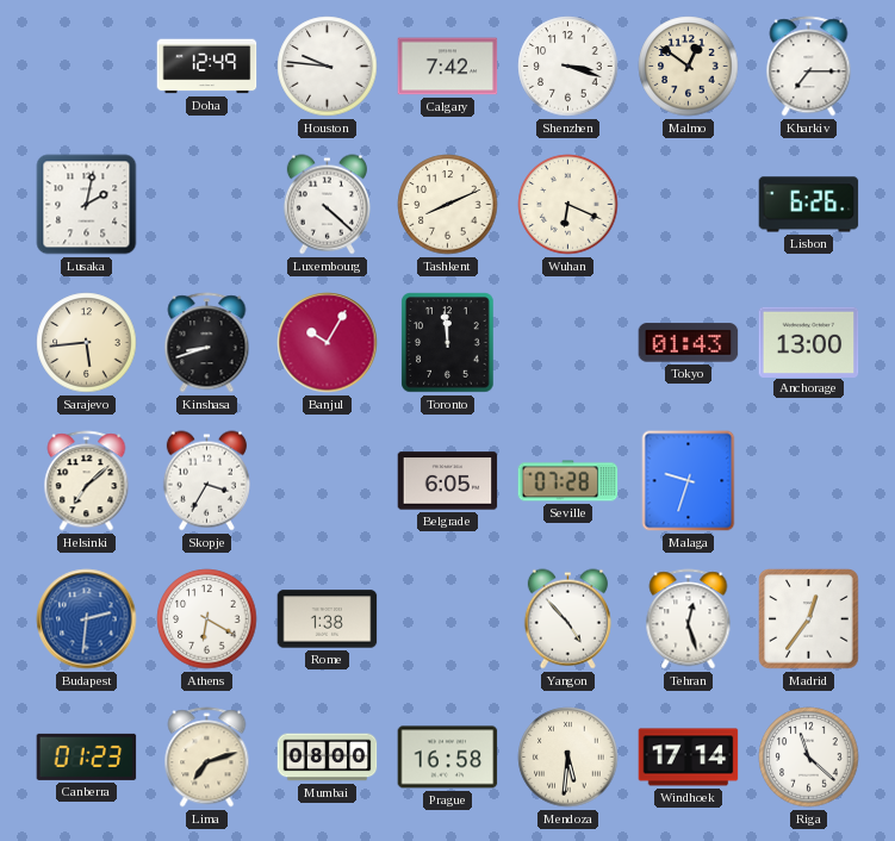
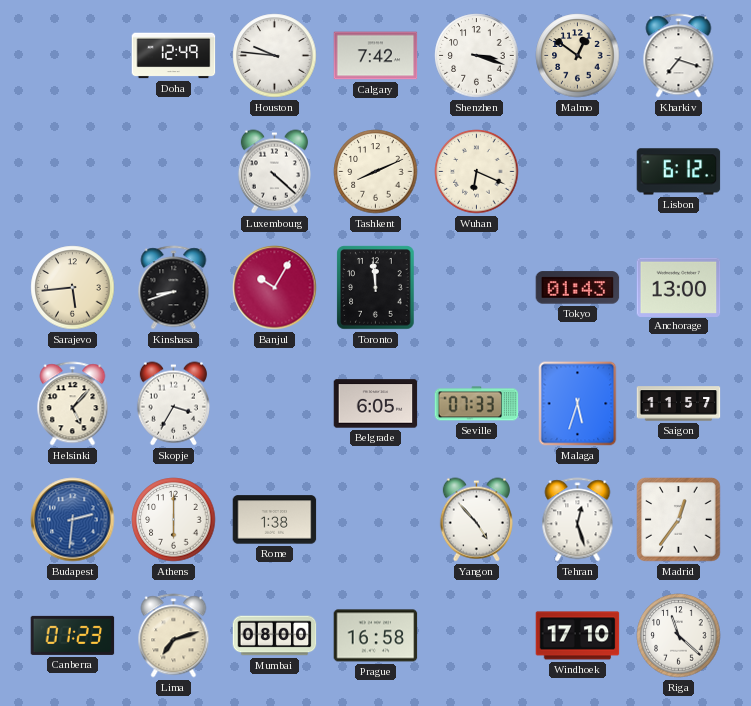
Kharkiv: 7:15 -> 7:18
Lusaka: 2:02 -> none
Lisbon: 6:26 -> 6:12
Helsinki: 7:08 -> 5:07
Seville: 07:28 -> 07:33
Malaga: 9:33 -> 5:33
Saigon: none -> 11:57
Athens: 6:20 -> 6:00
Mendoza: 5:31 -> none
Windhoek: 17:14 -> 17:10
